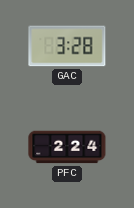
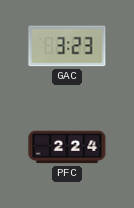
GAC: 3:28 -> 3:23
